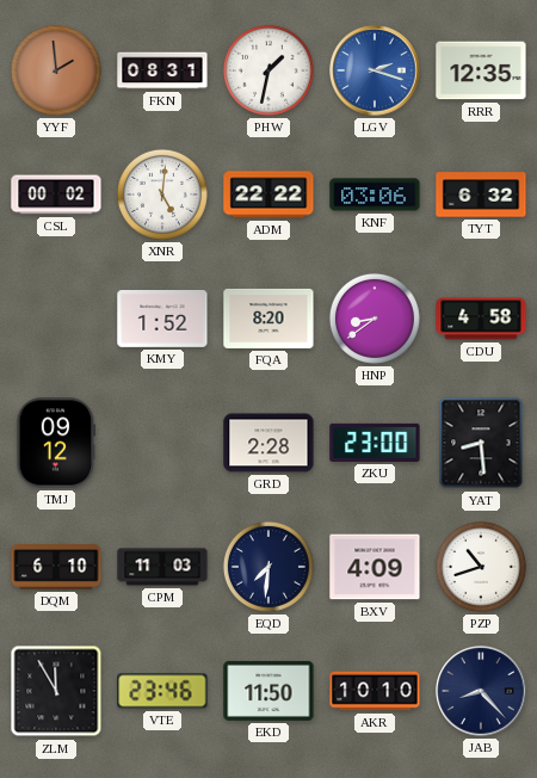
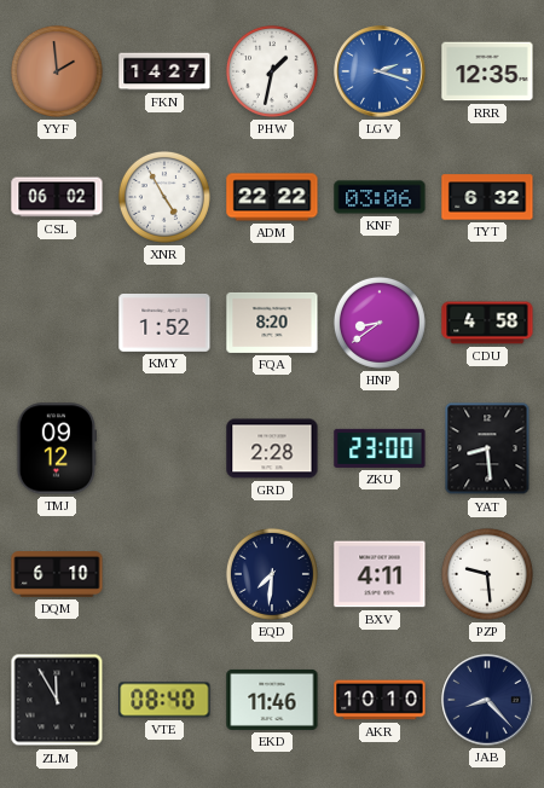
FKN: 08:31 -> 14:27
CSL: 00:02 -> 06:02
XNR: 5:01 -> 4:55
CPM: 11:03 -> none
BXV: 4:09 -> 4:11
PZP: 10:42 -> 9:29
VTE: 23:46 -> 08:40
EKD: 11:50 -> 11:46
